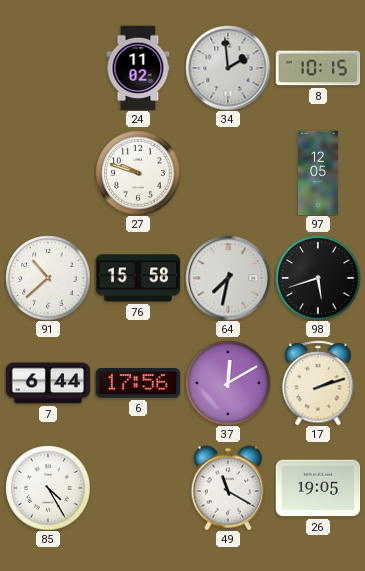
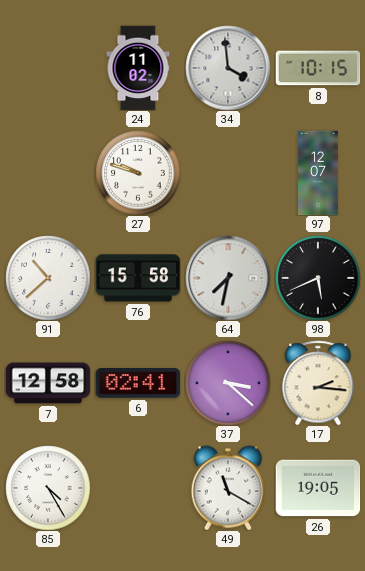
34: 1:59 -> 3:59
97: 12:05 -> 12:07
98: 5:42 -> 5:41
7: 6:44 -> 12:58
6: 17:56 -> 02:41
37: 12:10 -> 3:22
17: 2:12 -> 2:16
